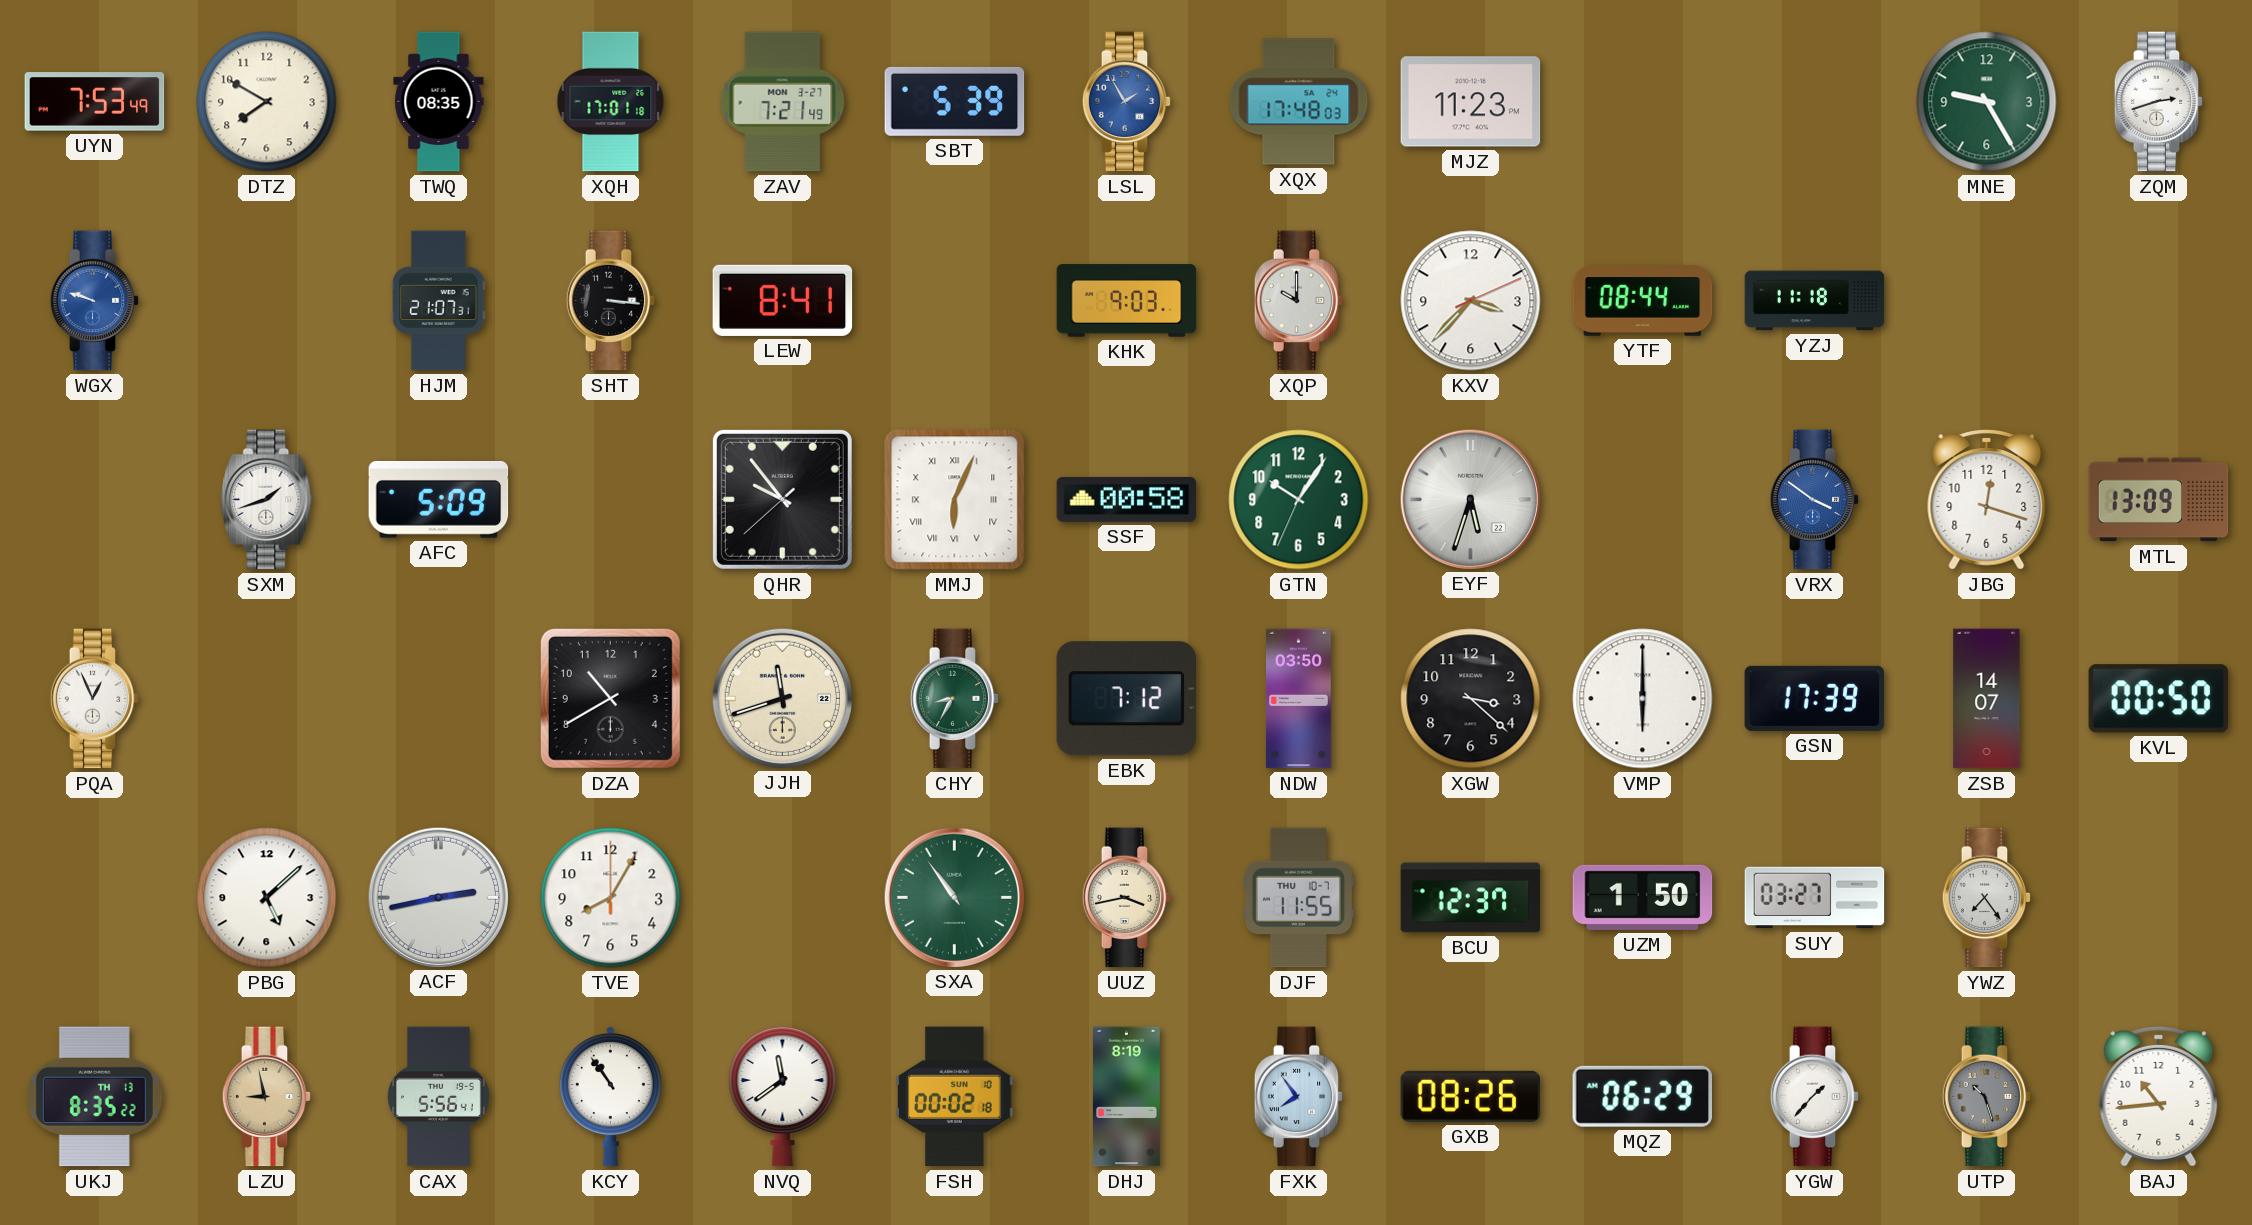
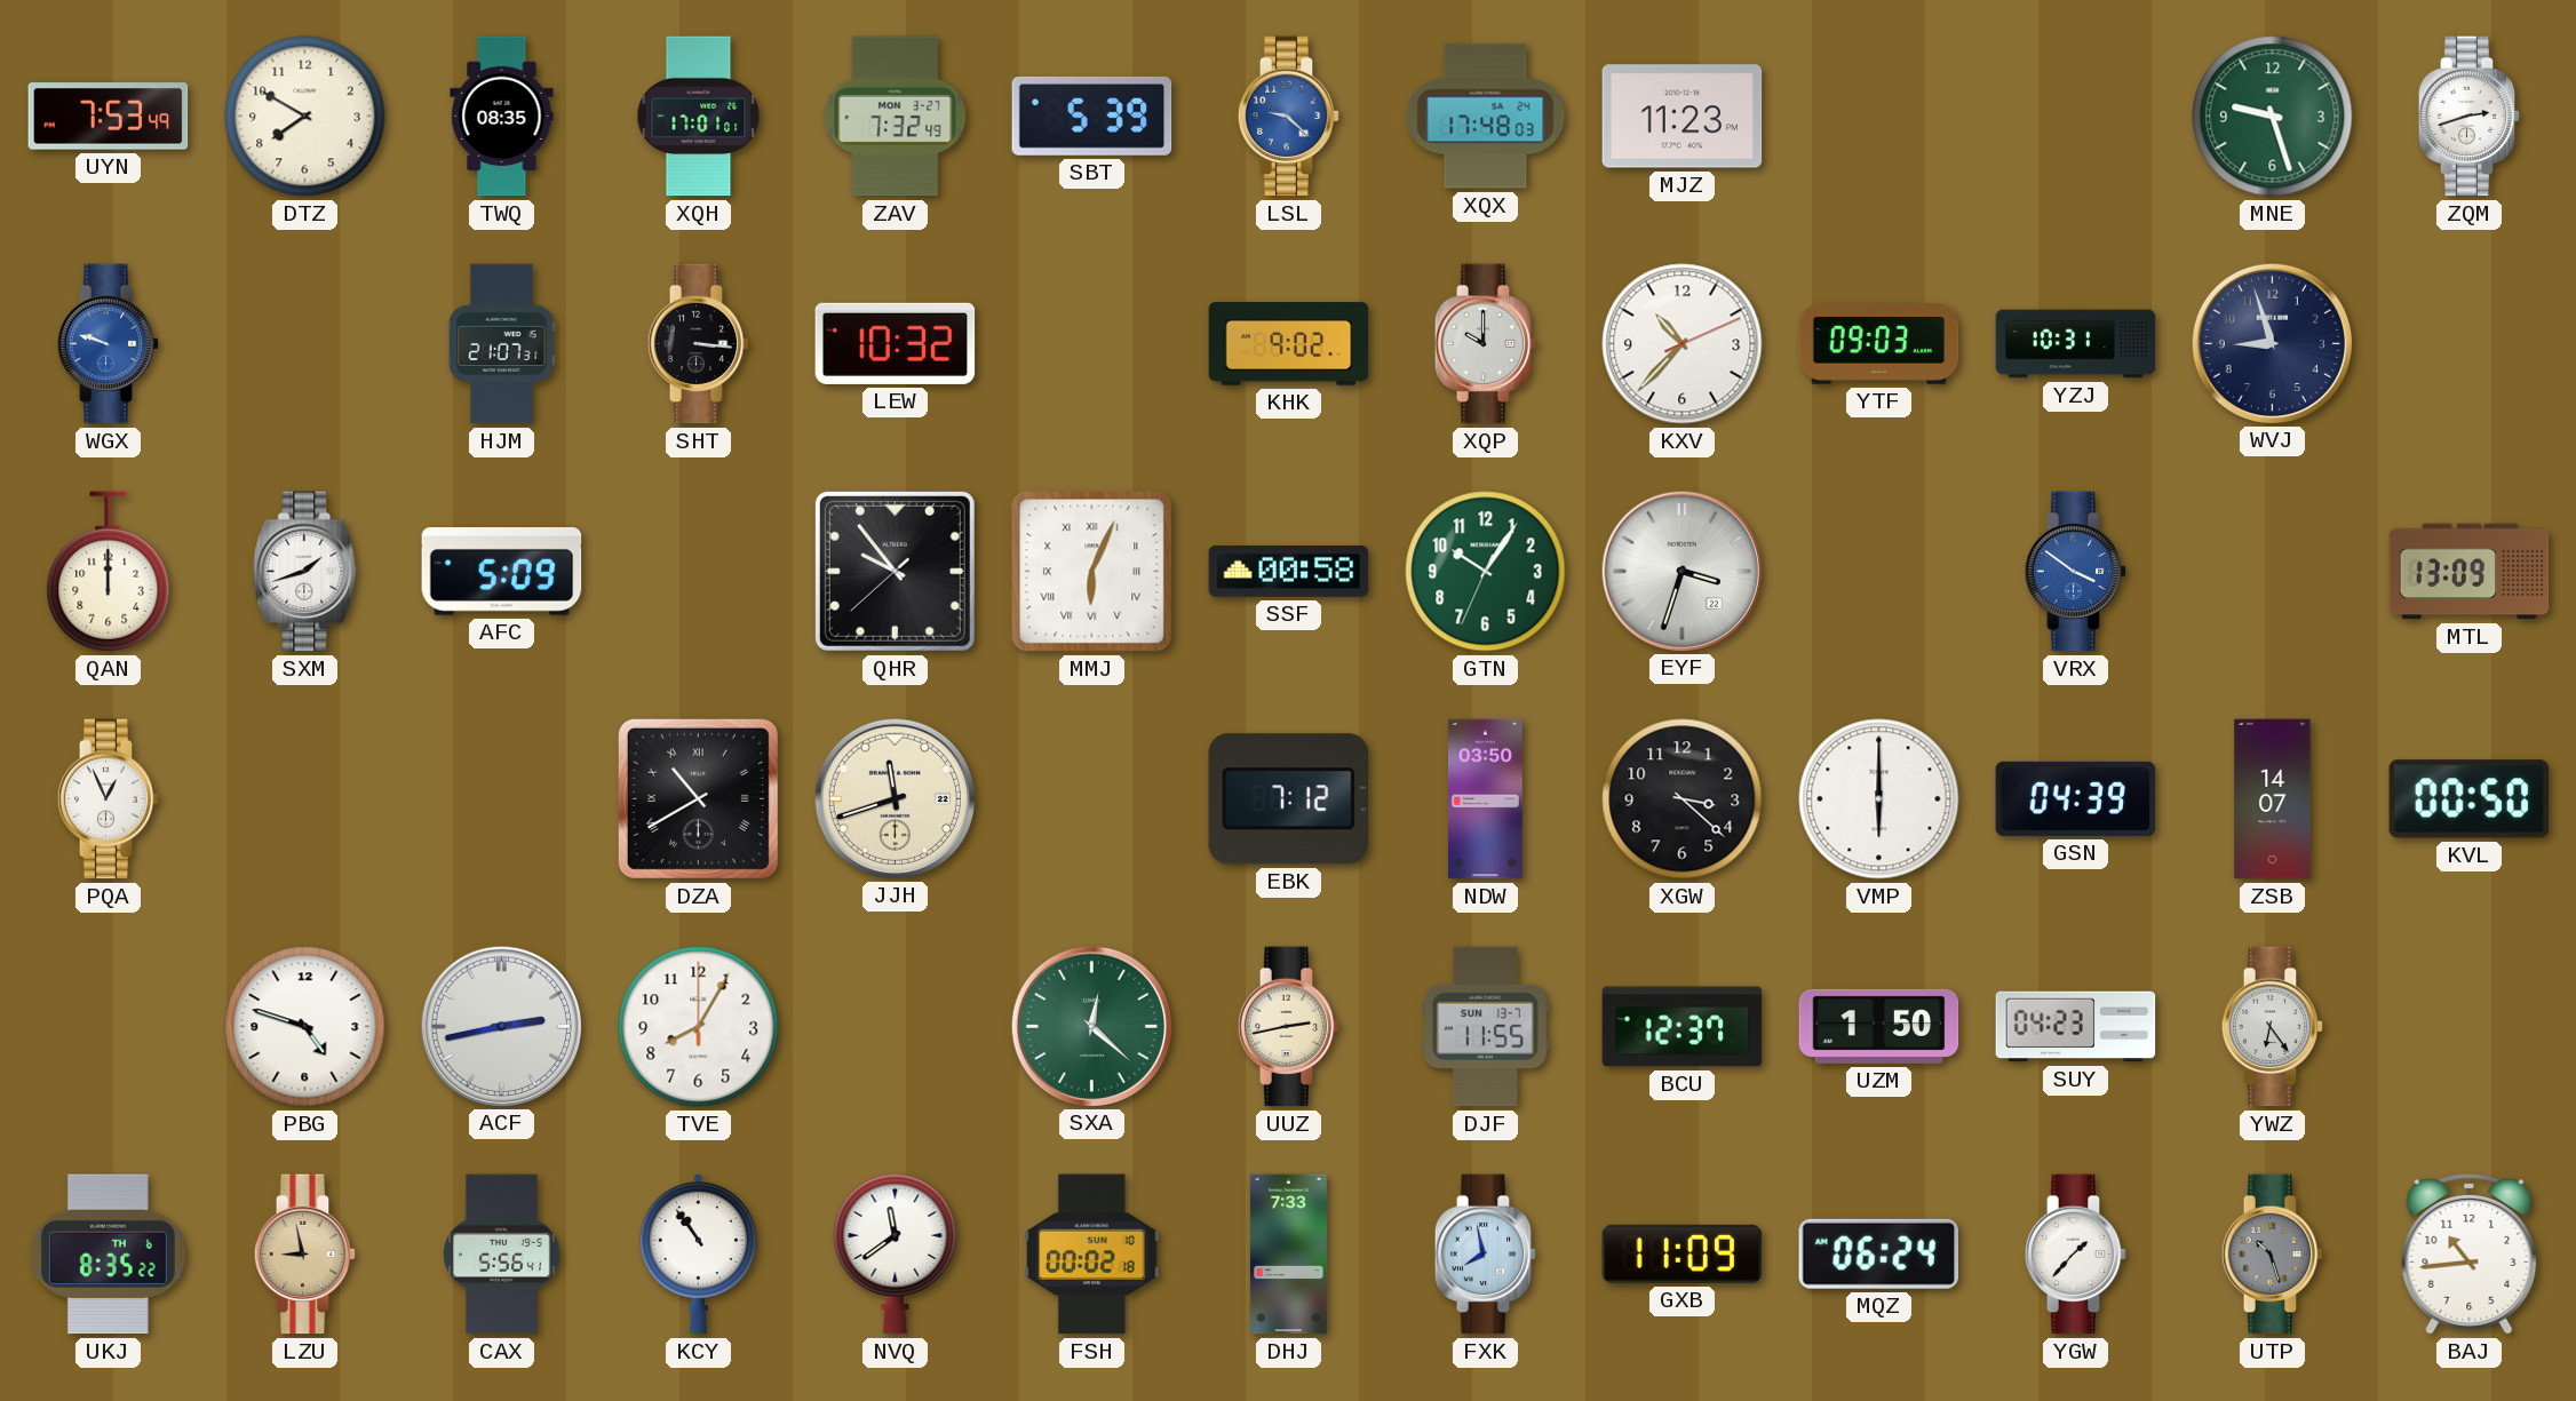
XQH: 17:01:18 -> 17:01:01
ZAV: 7:21 -> 7:32
LSL: 1:55 -> 9:22
MNE: 9:25 -> 9:27
LEW: 8:41 -> 10:32
KHK: 9:03 -> 9:02
KXV: 3:37 -> 10:37
YTF: 08:44 -> 09:03
YZJ: 11:18 -> 10:31
WVJ: none -> 8:57
QAN: none -> 12:00
EYF: 5:33 -> 3:33
JBG: 12:18 -> none
DZA numerals: Arabic -> Roman
CHY: 8:35 -> none
GSN: 17:39 -> 04:39
PBG: 5:08 -> 4:48
SXA: 10:54 -> 12:22
UUZ: 3:43 -> 2:43
DJF date: THU 10-7 -> SUN 13-7
SUY: 03:27 -> 04:23
YWZ: 7:24 -> 6:24
UKJ date: TH 13 -> TH 6
DHJ: 8:19 -> 7:33
FXK: 7:54 -> 7:58
GXB: 08:26 -> 11:09
MQZ: 06:29 -> 06:24
